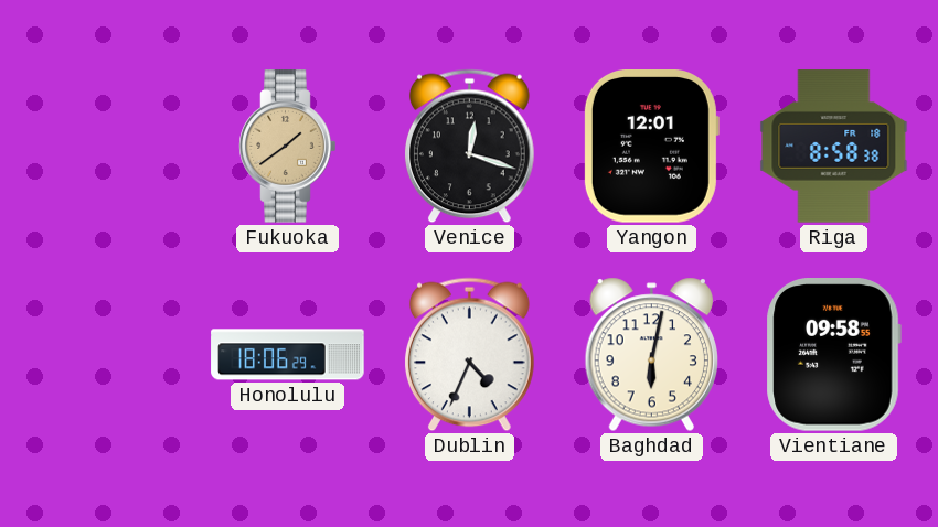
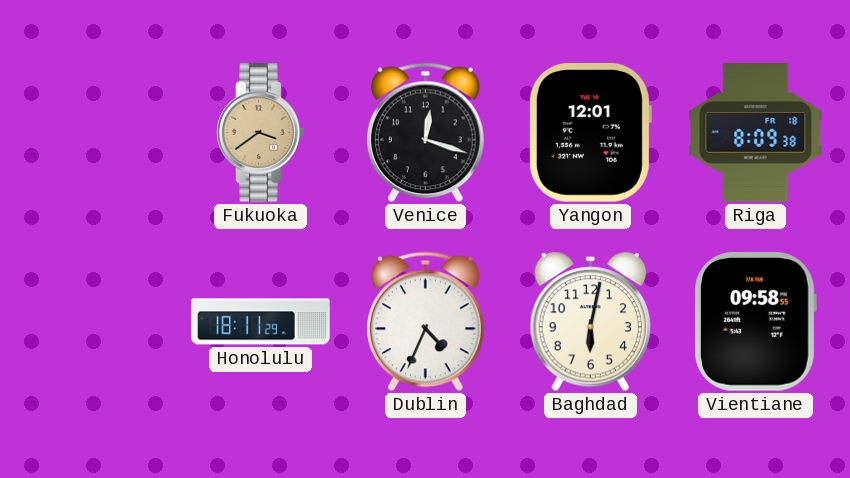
Fukuoka: 1:39 -> 3:39
Riga: 8:58 -> 8:09
Honolulu: 18:06 -> 18:11
